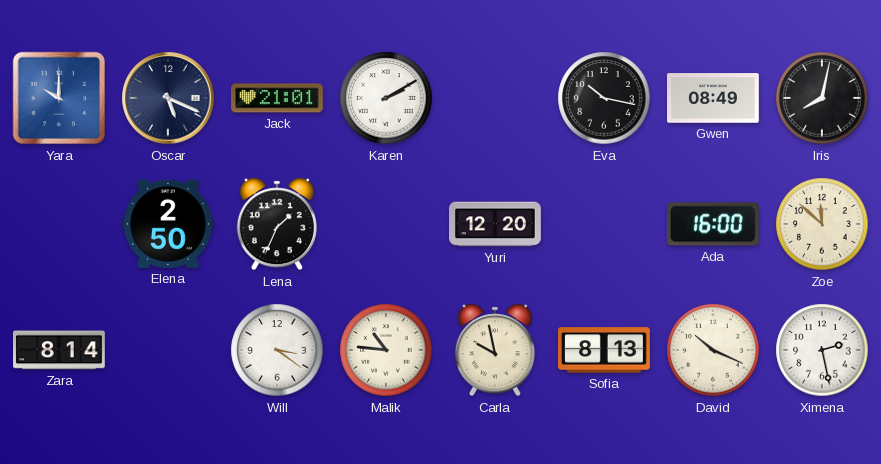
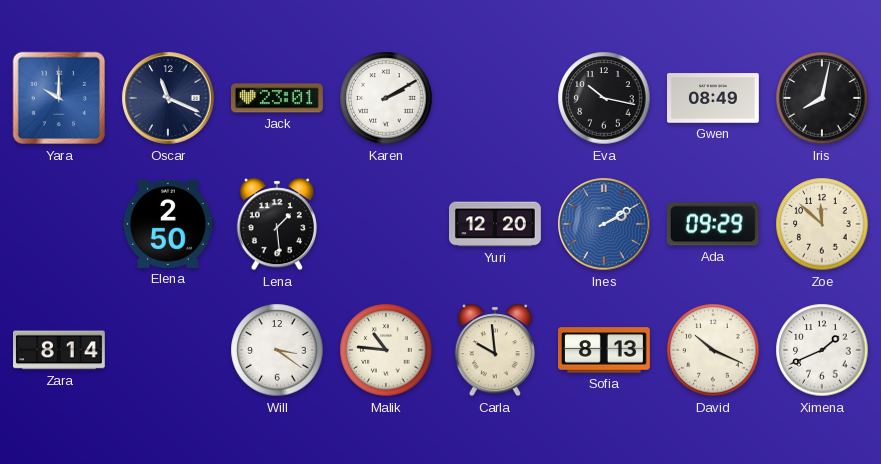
Oscar: 5:19 -> 11:19
Jack: 21:01 -> 23:01
Lena: 1:34 -> 1:29
Ines: none -> 2:10
Ada: 16:00 -> 09:29
Carla: 9:58 -> 9:59
Ximena: 2:28 -> 1:41
